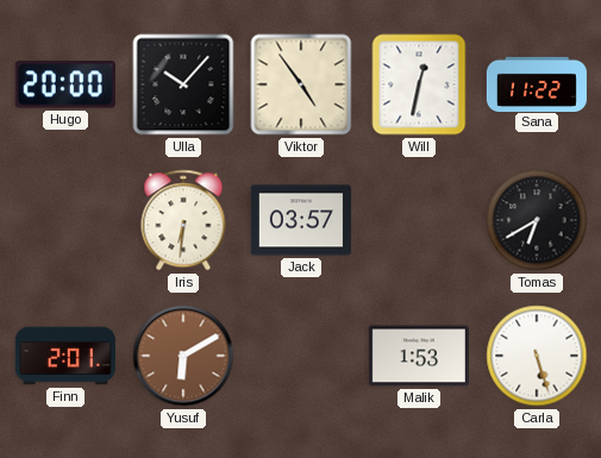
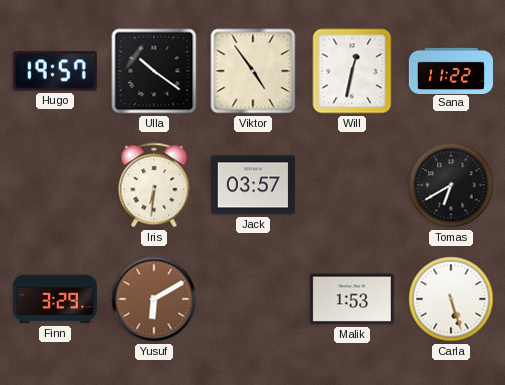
Hugo: 20:00 -> 19:57
Ulla: 10:07 -> 10:21
Finn: 2:01 -> 3:29
